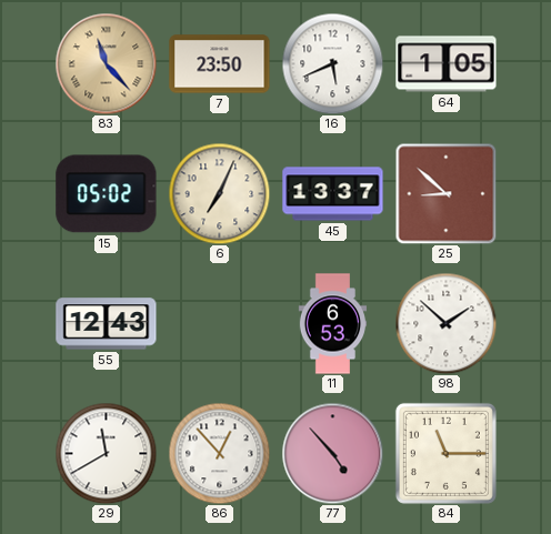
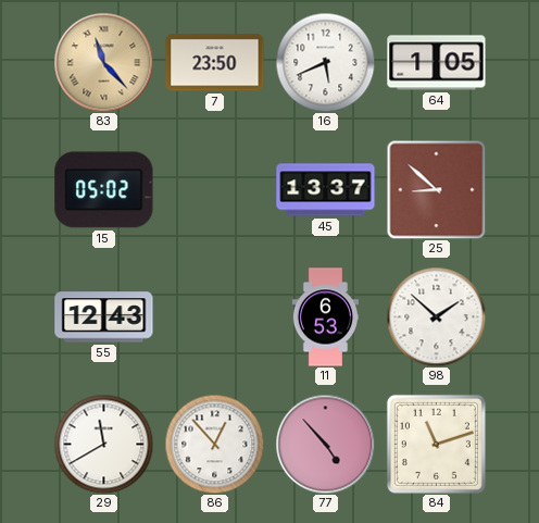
6: 7:04 -> none
84: 11:15 -> 11:12
